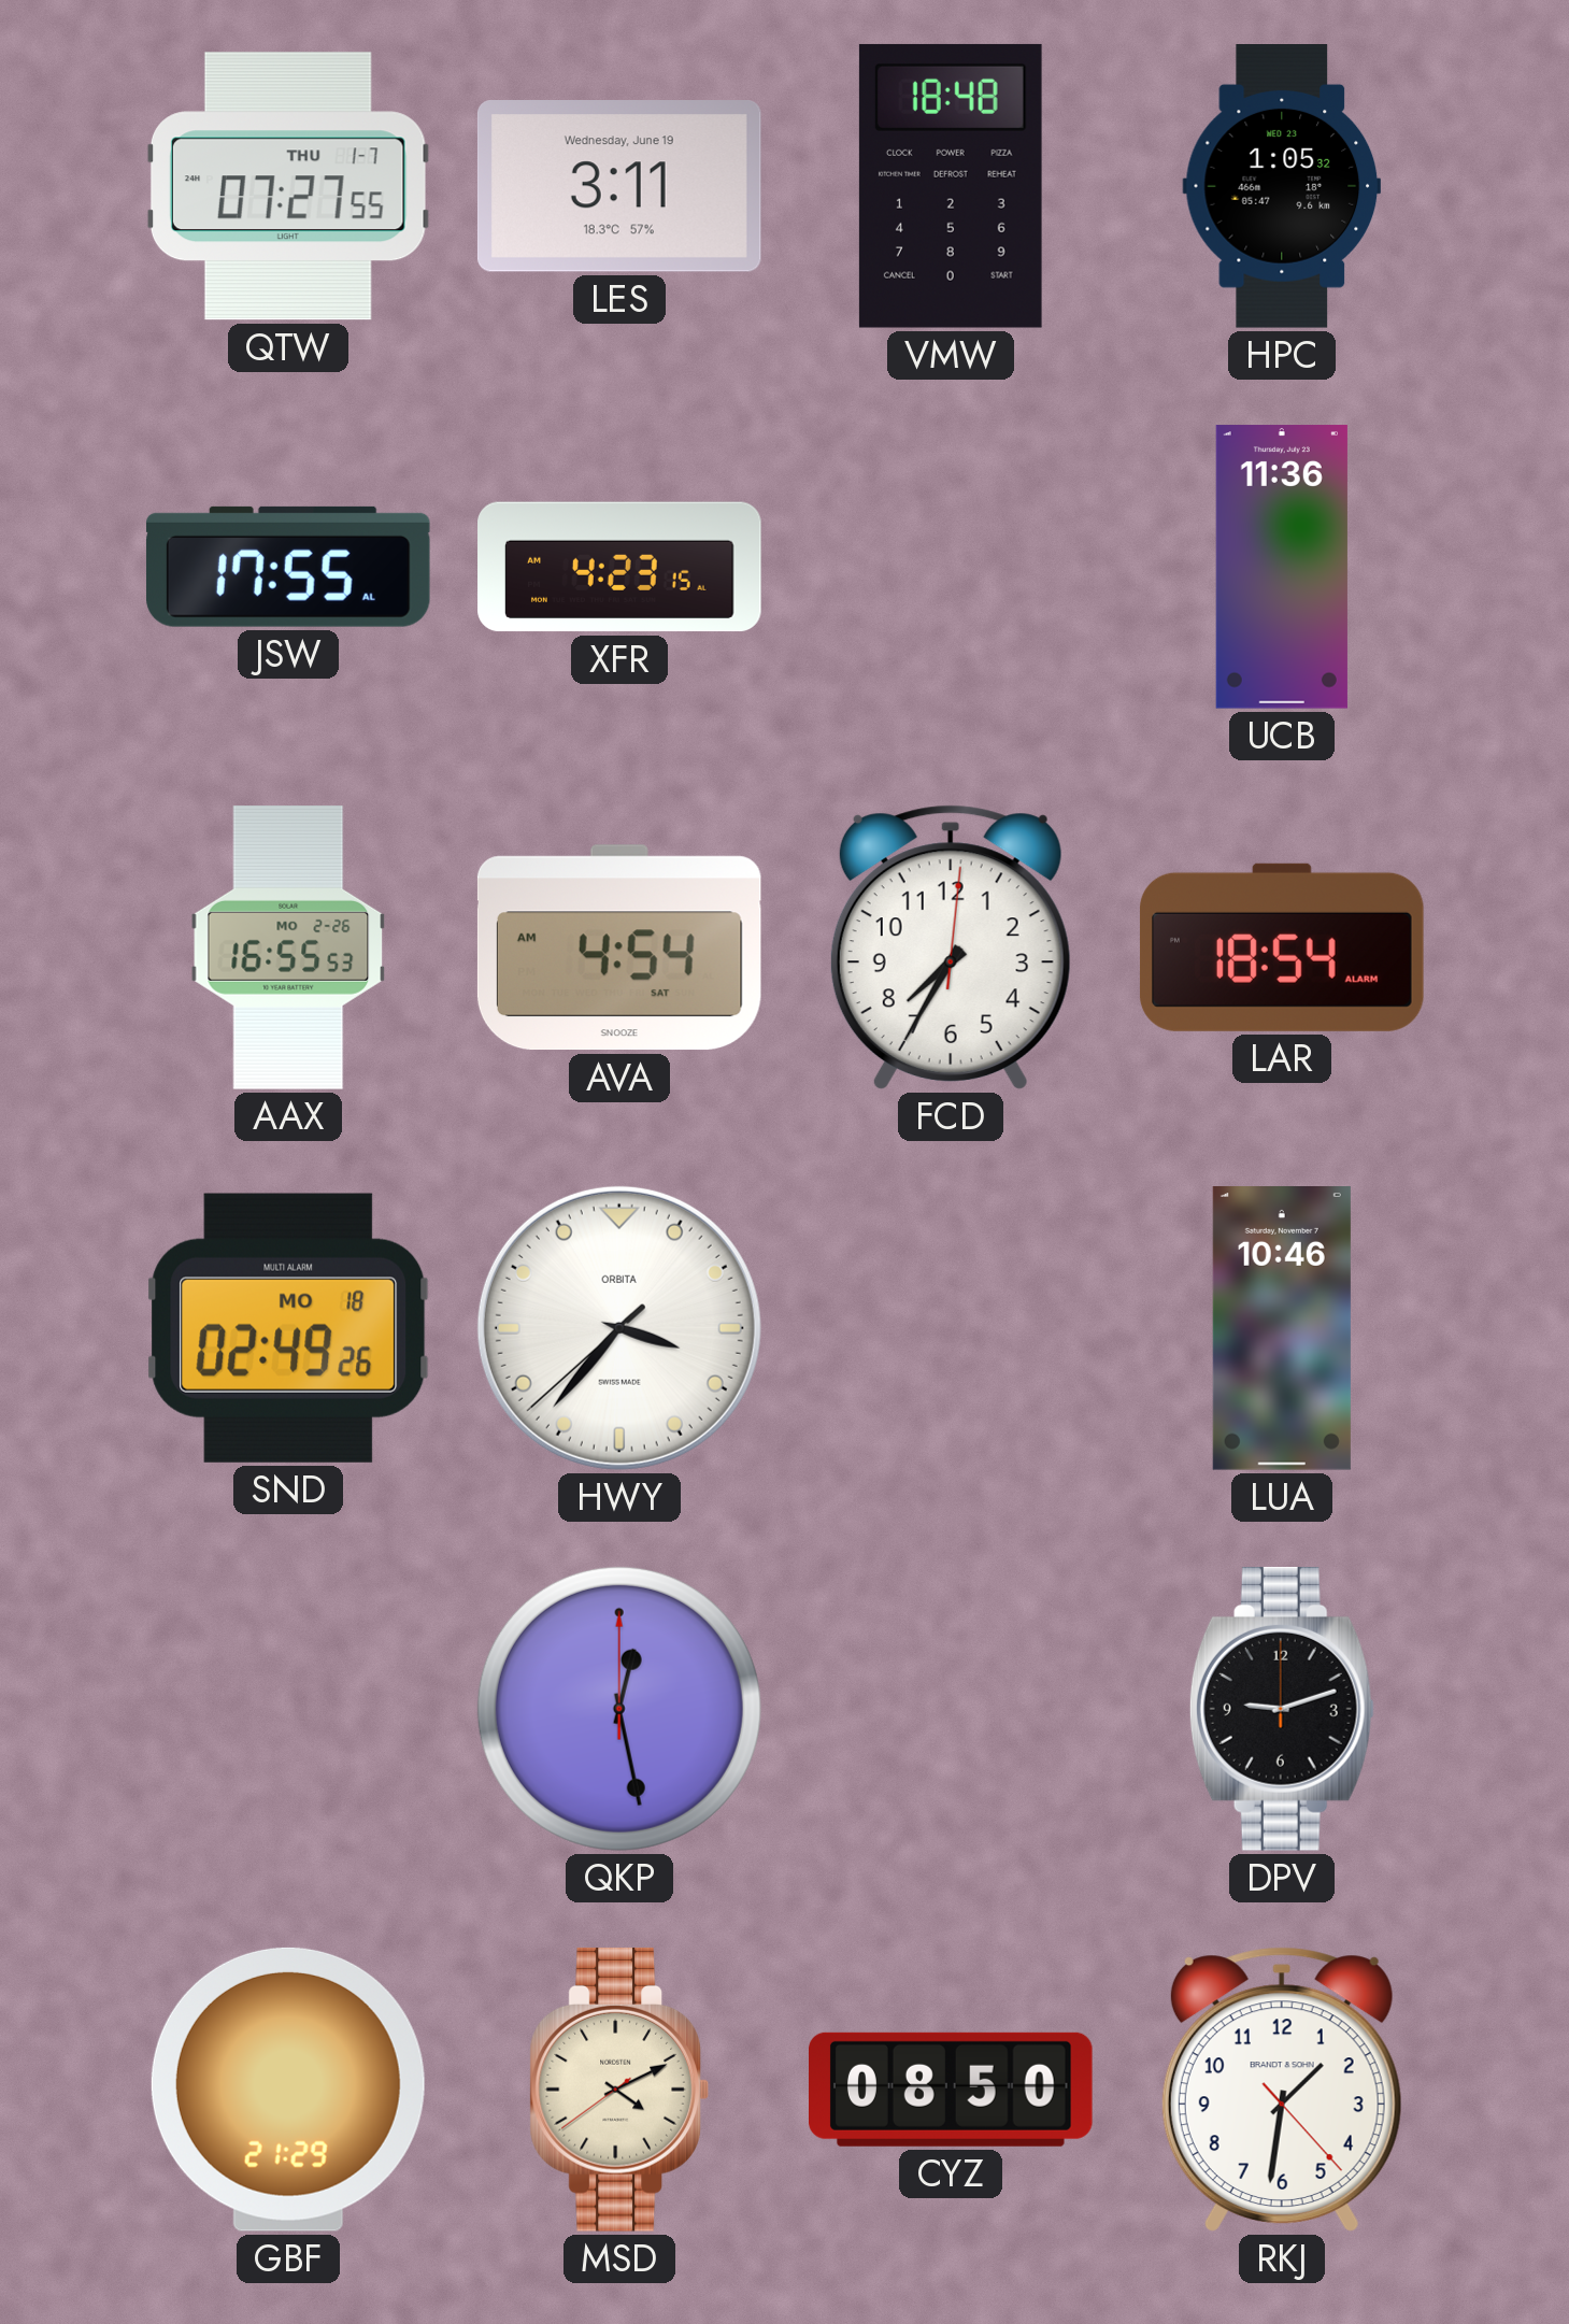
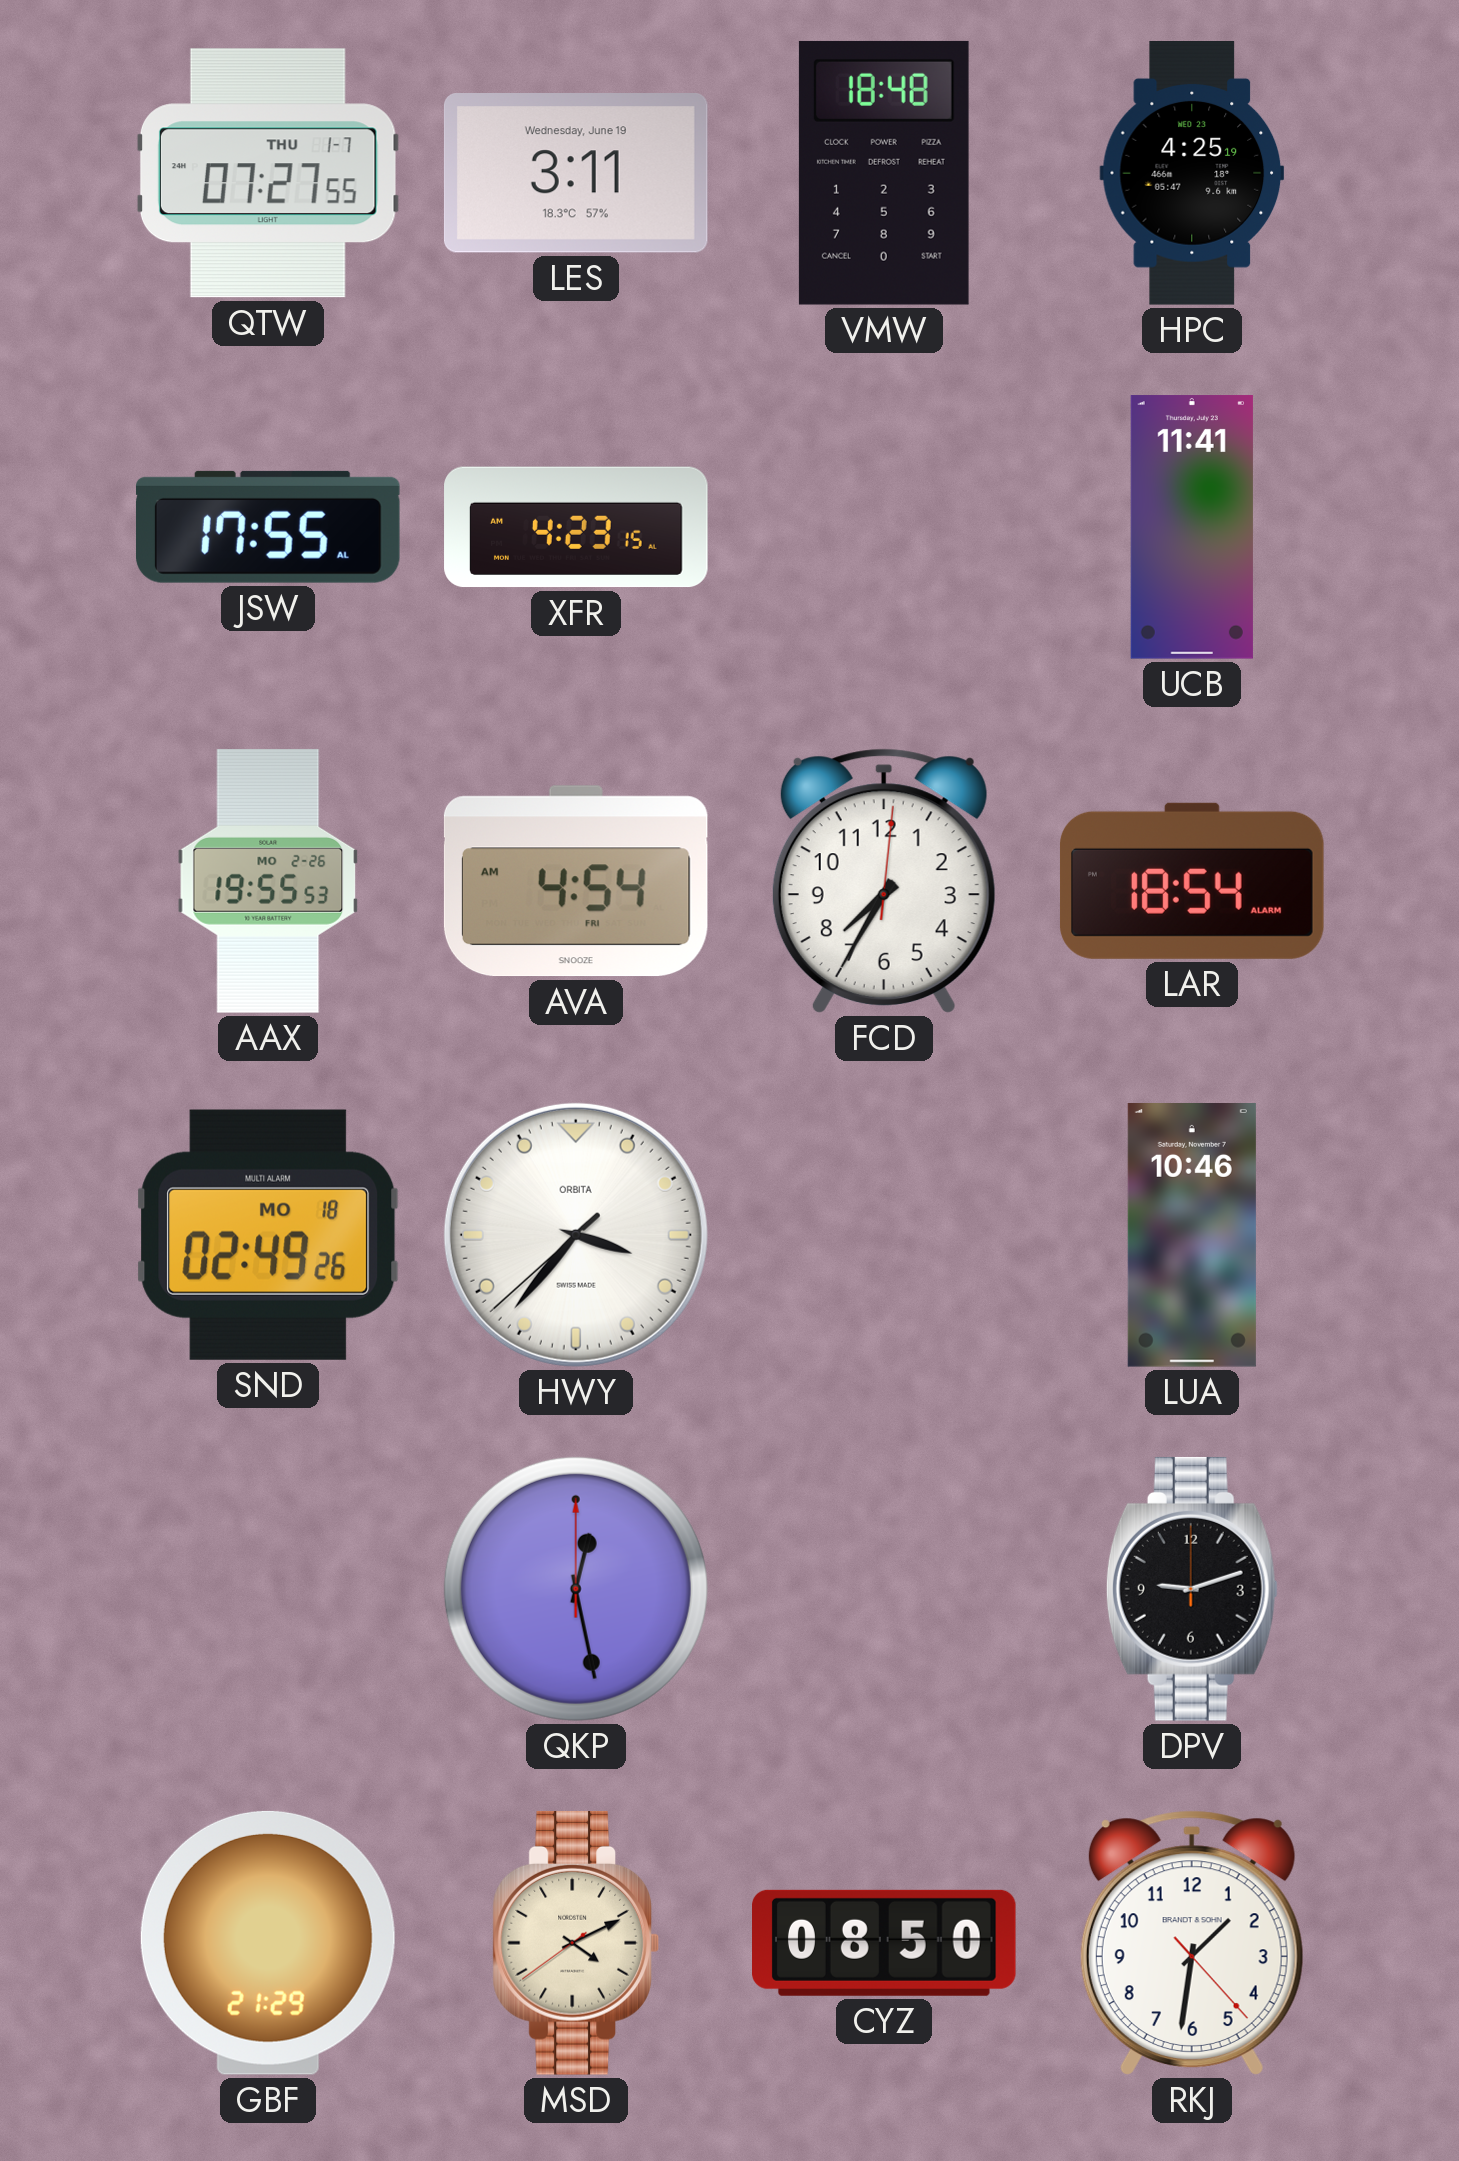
HPC: 1:05 -> 4:25
UCB: 11:36 -> 11:41
AAX: 16:55 -> 19:55
AVA date: SAT -> FRI
